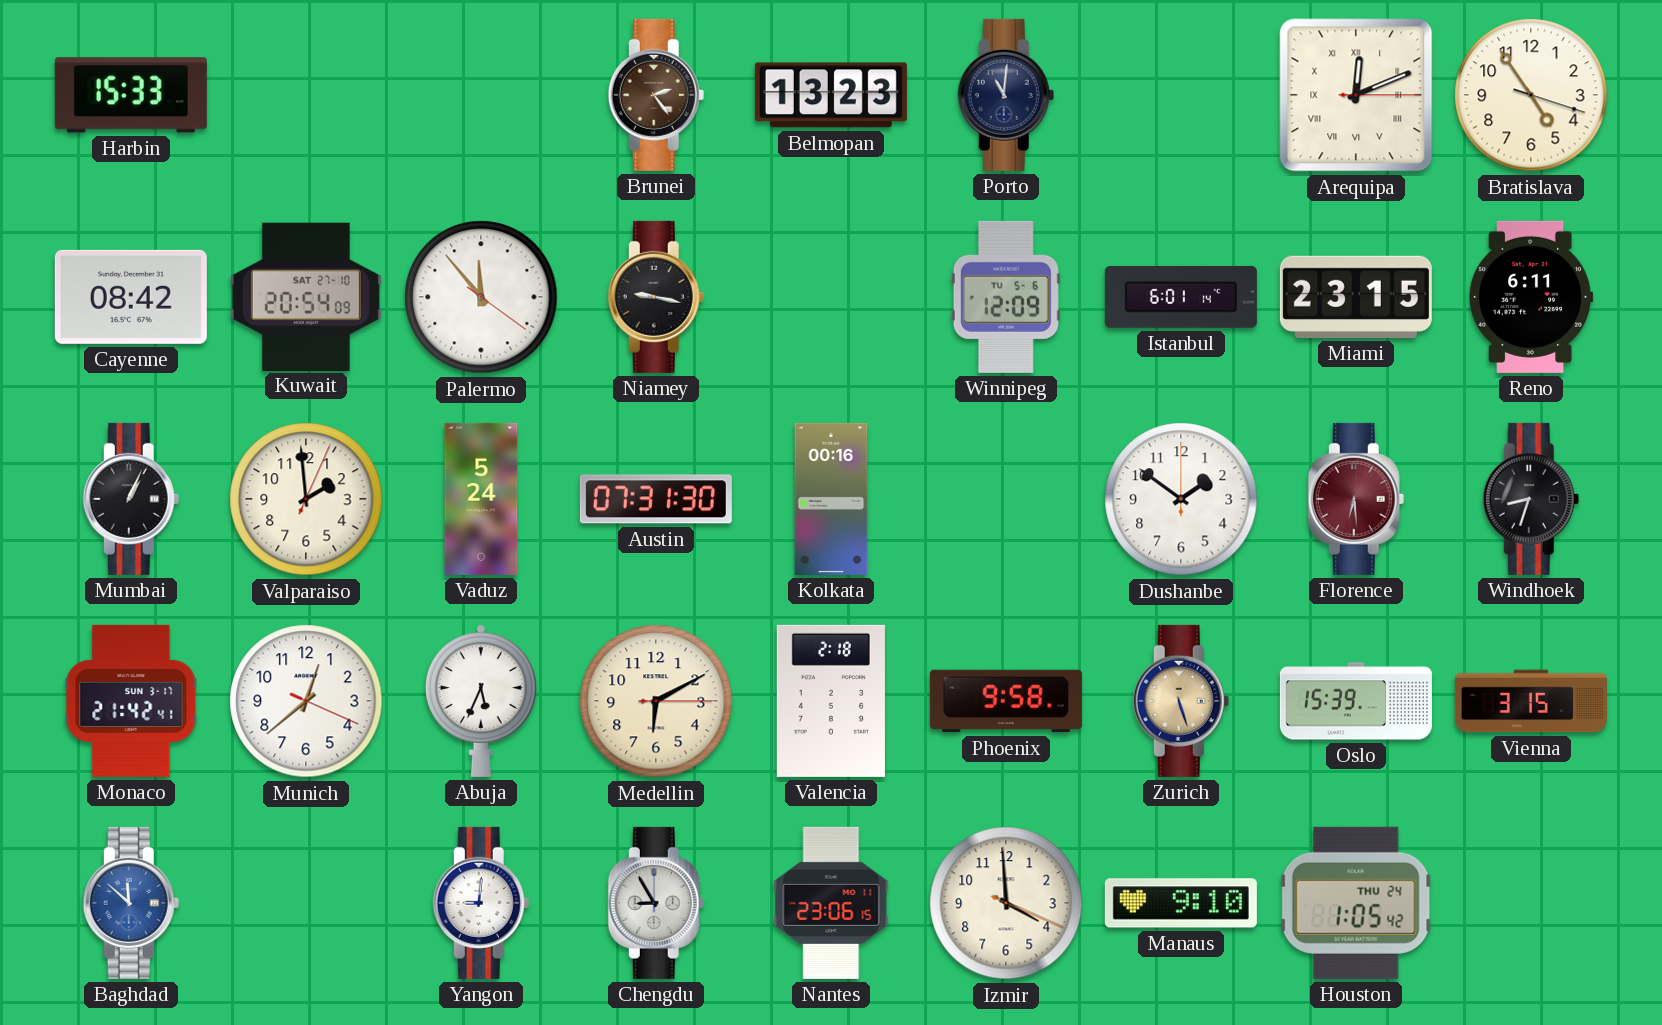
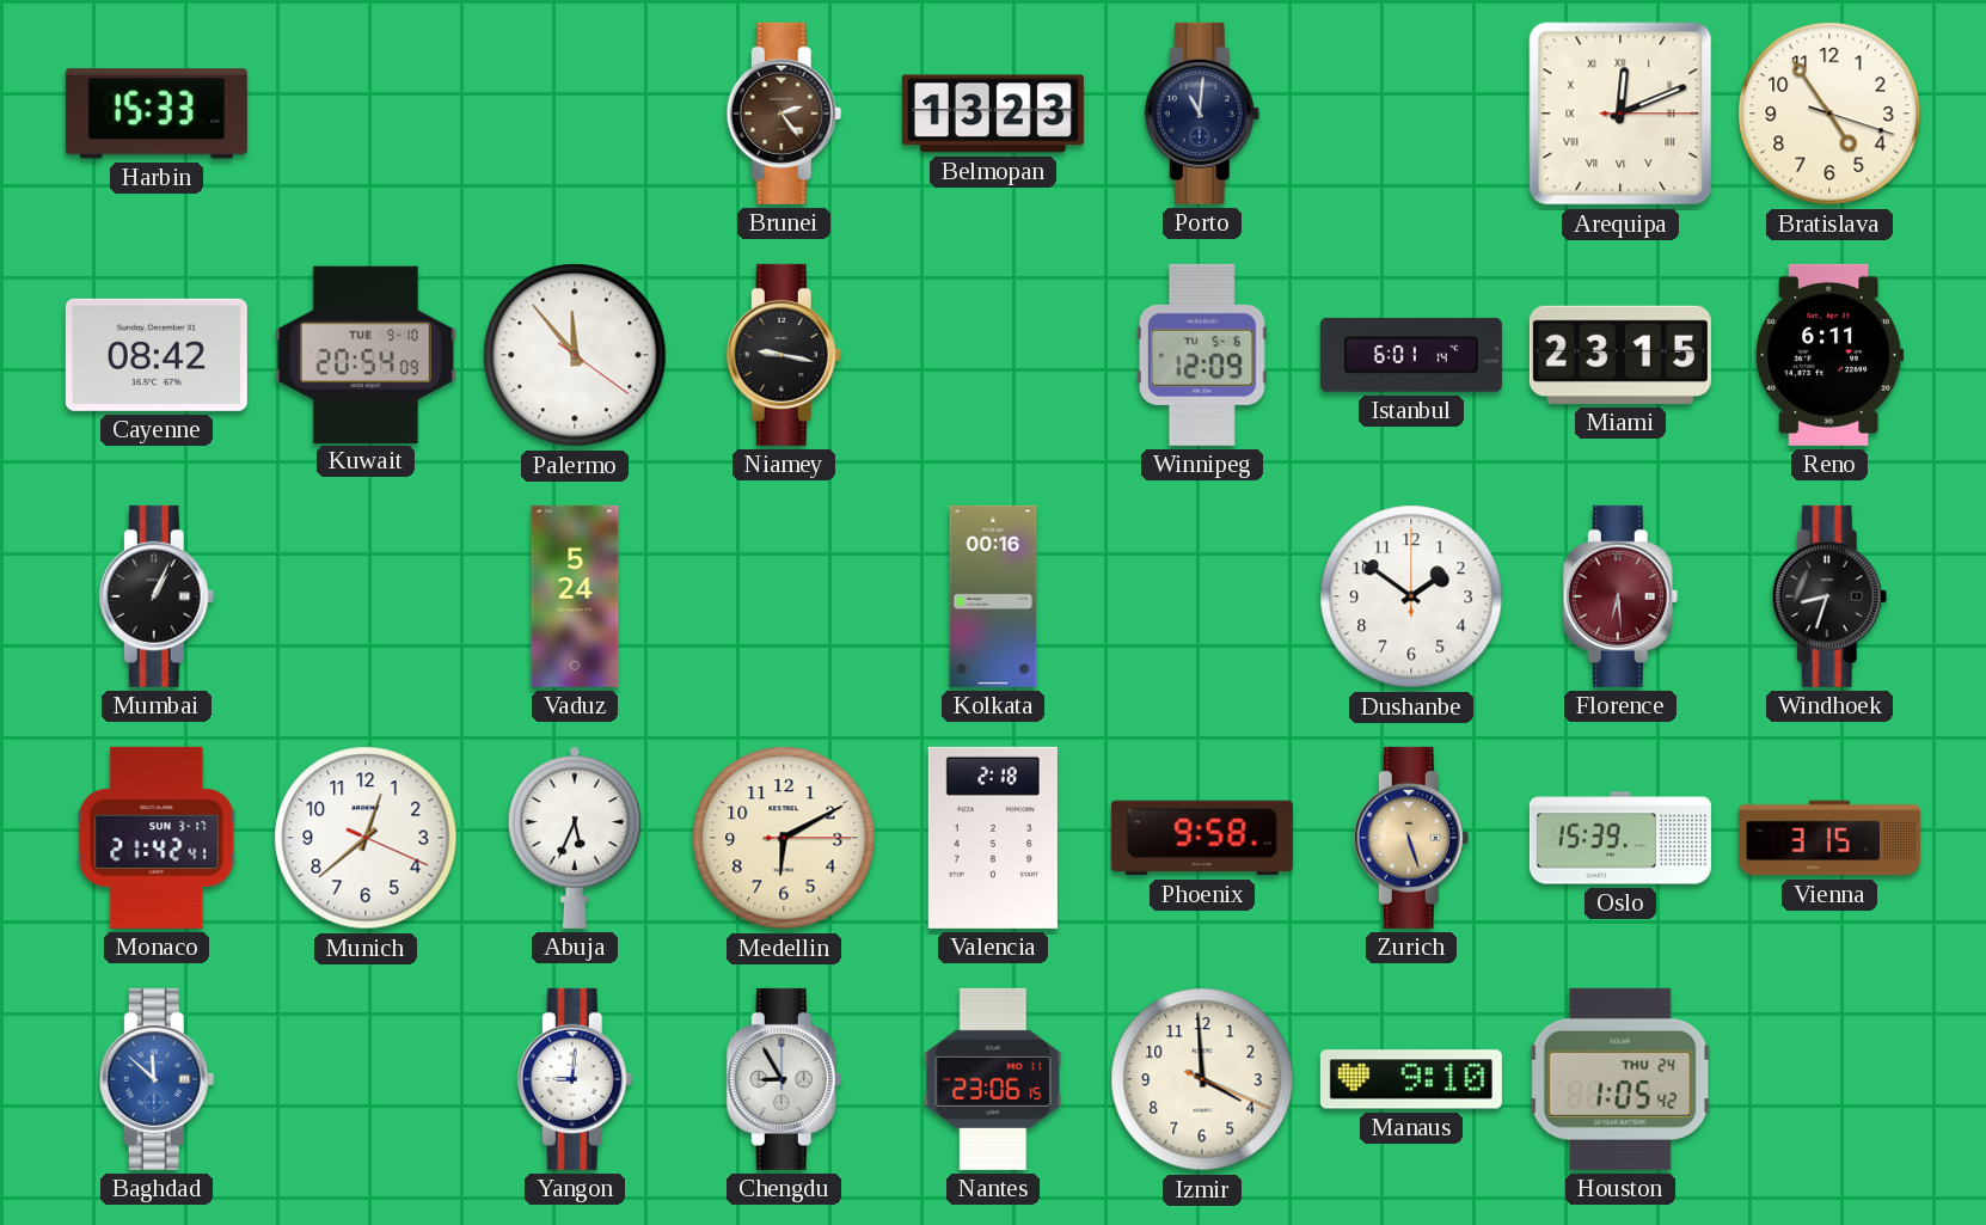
Kuwait date: SAT 27-10 -> TUE 9-10
Valparaiso: 1:59 -> none
Austin: 07:31 -> none
